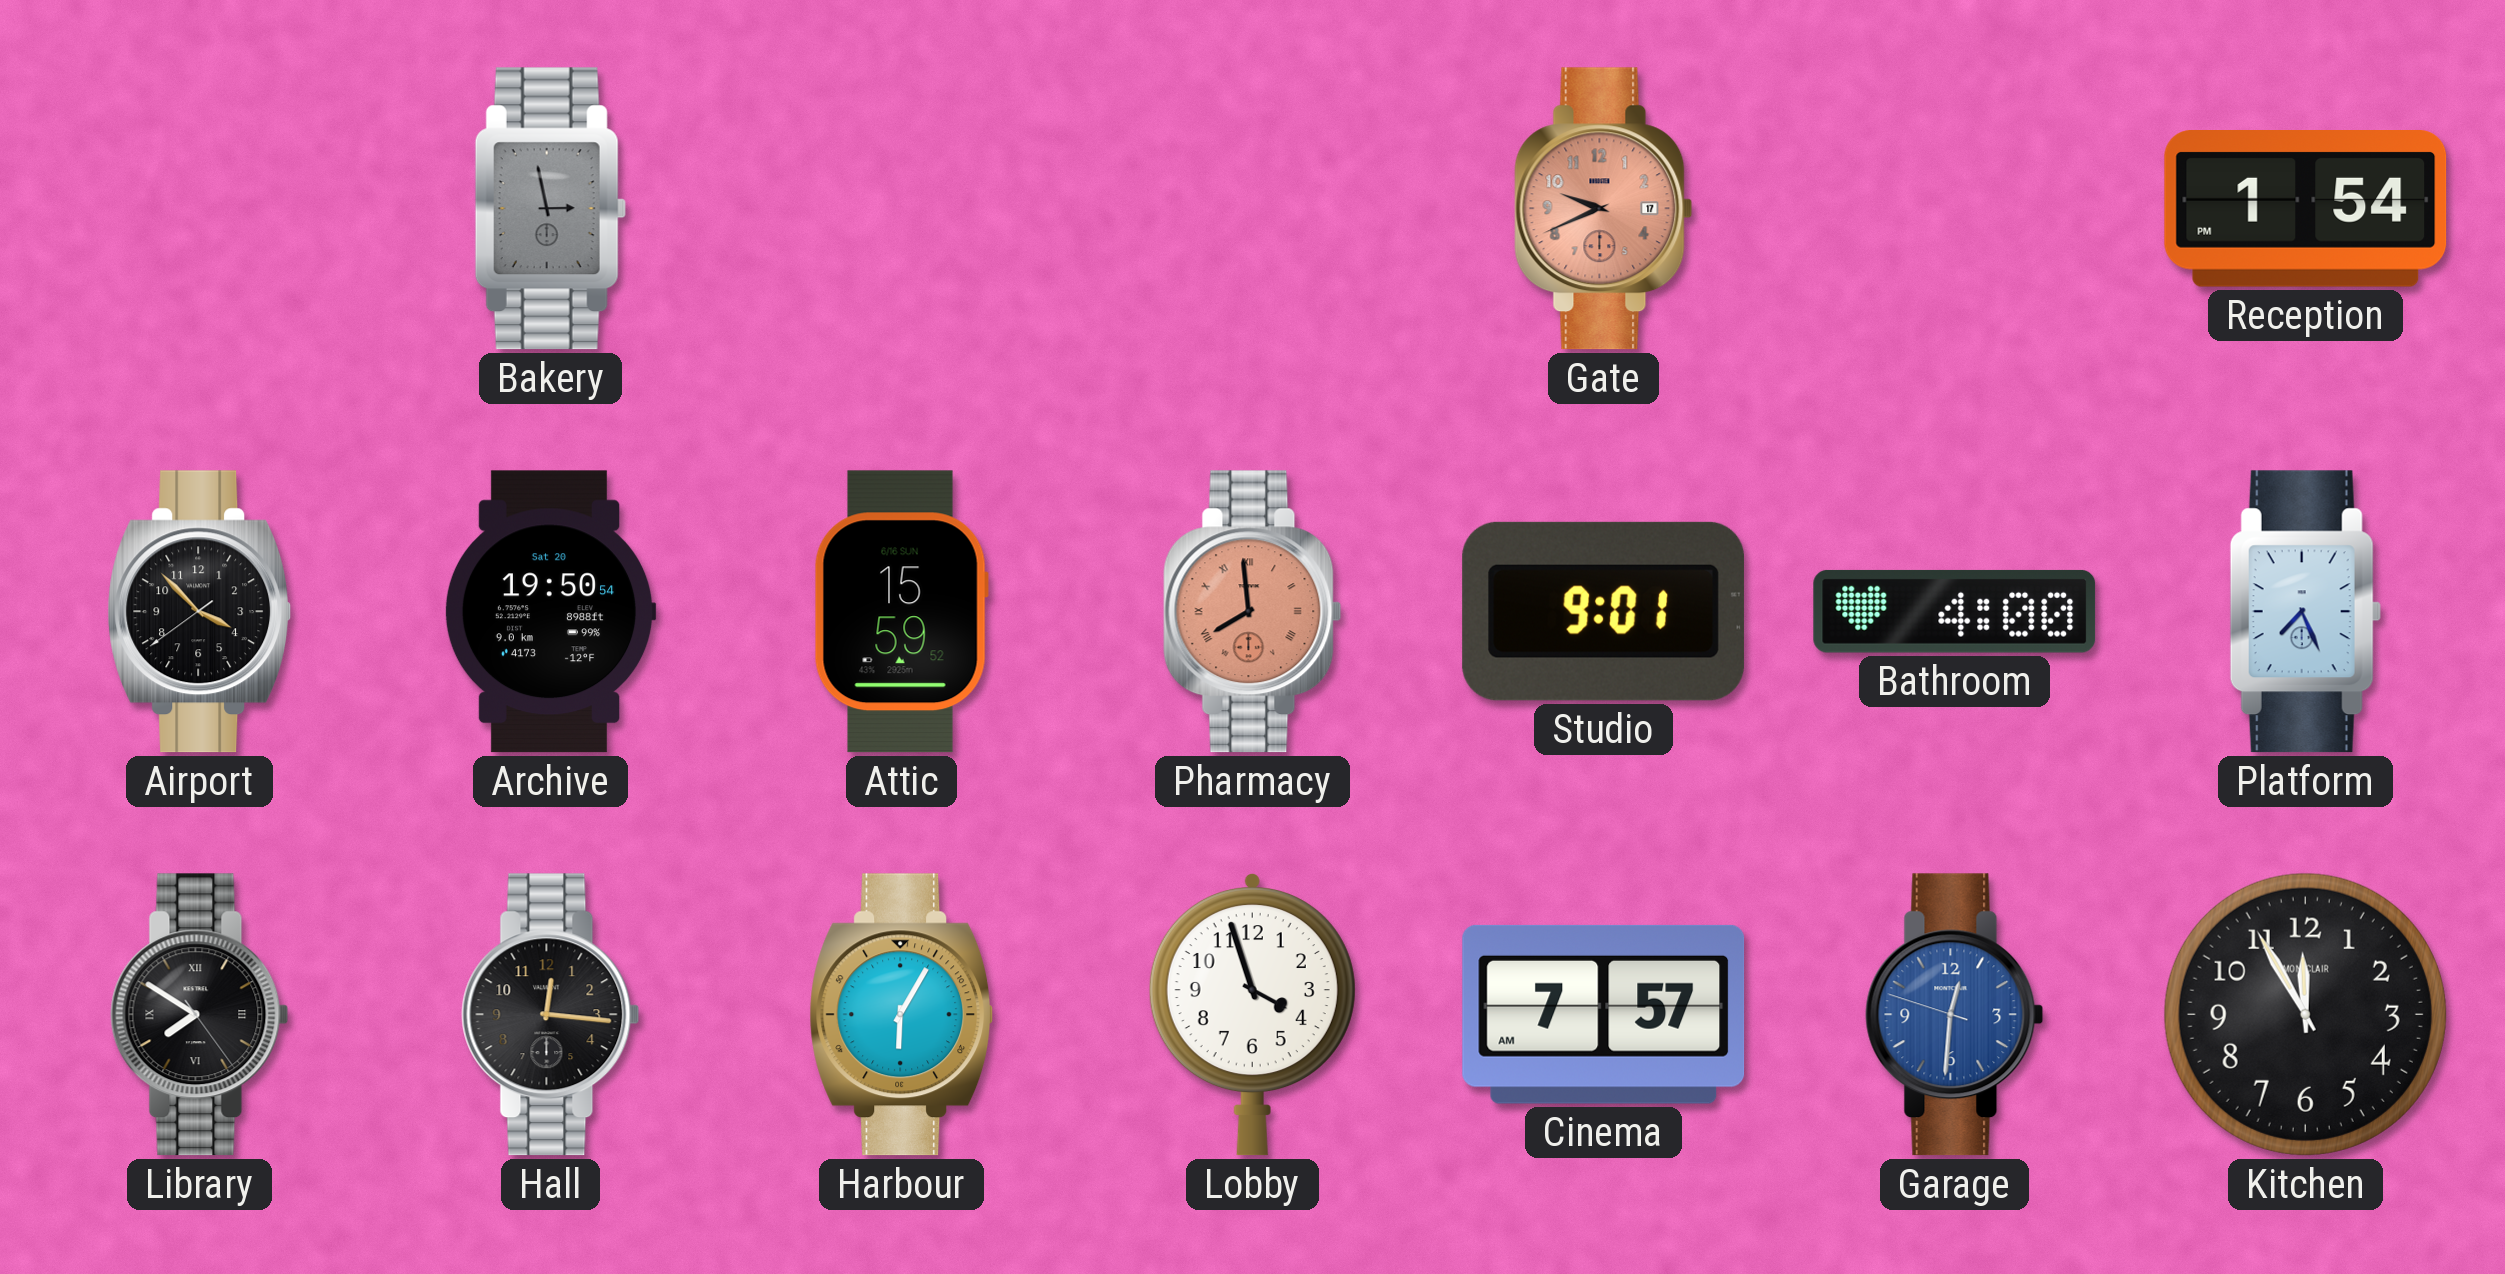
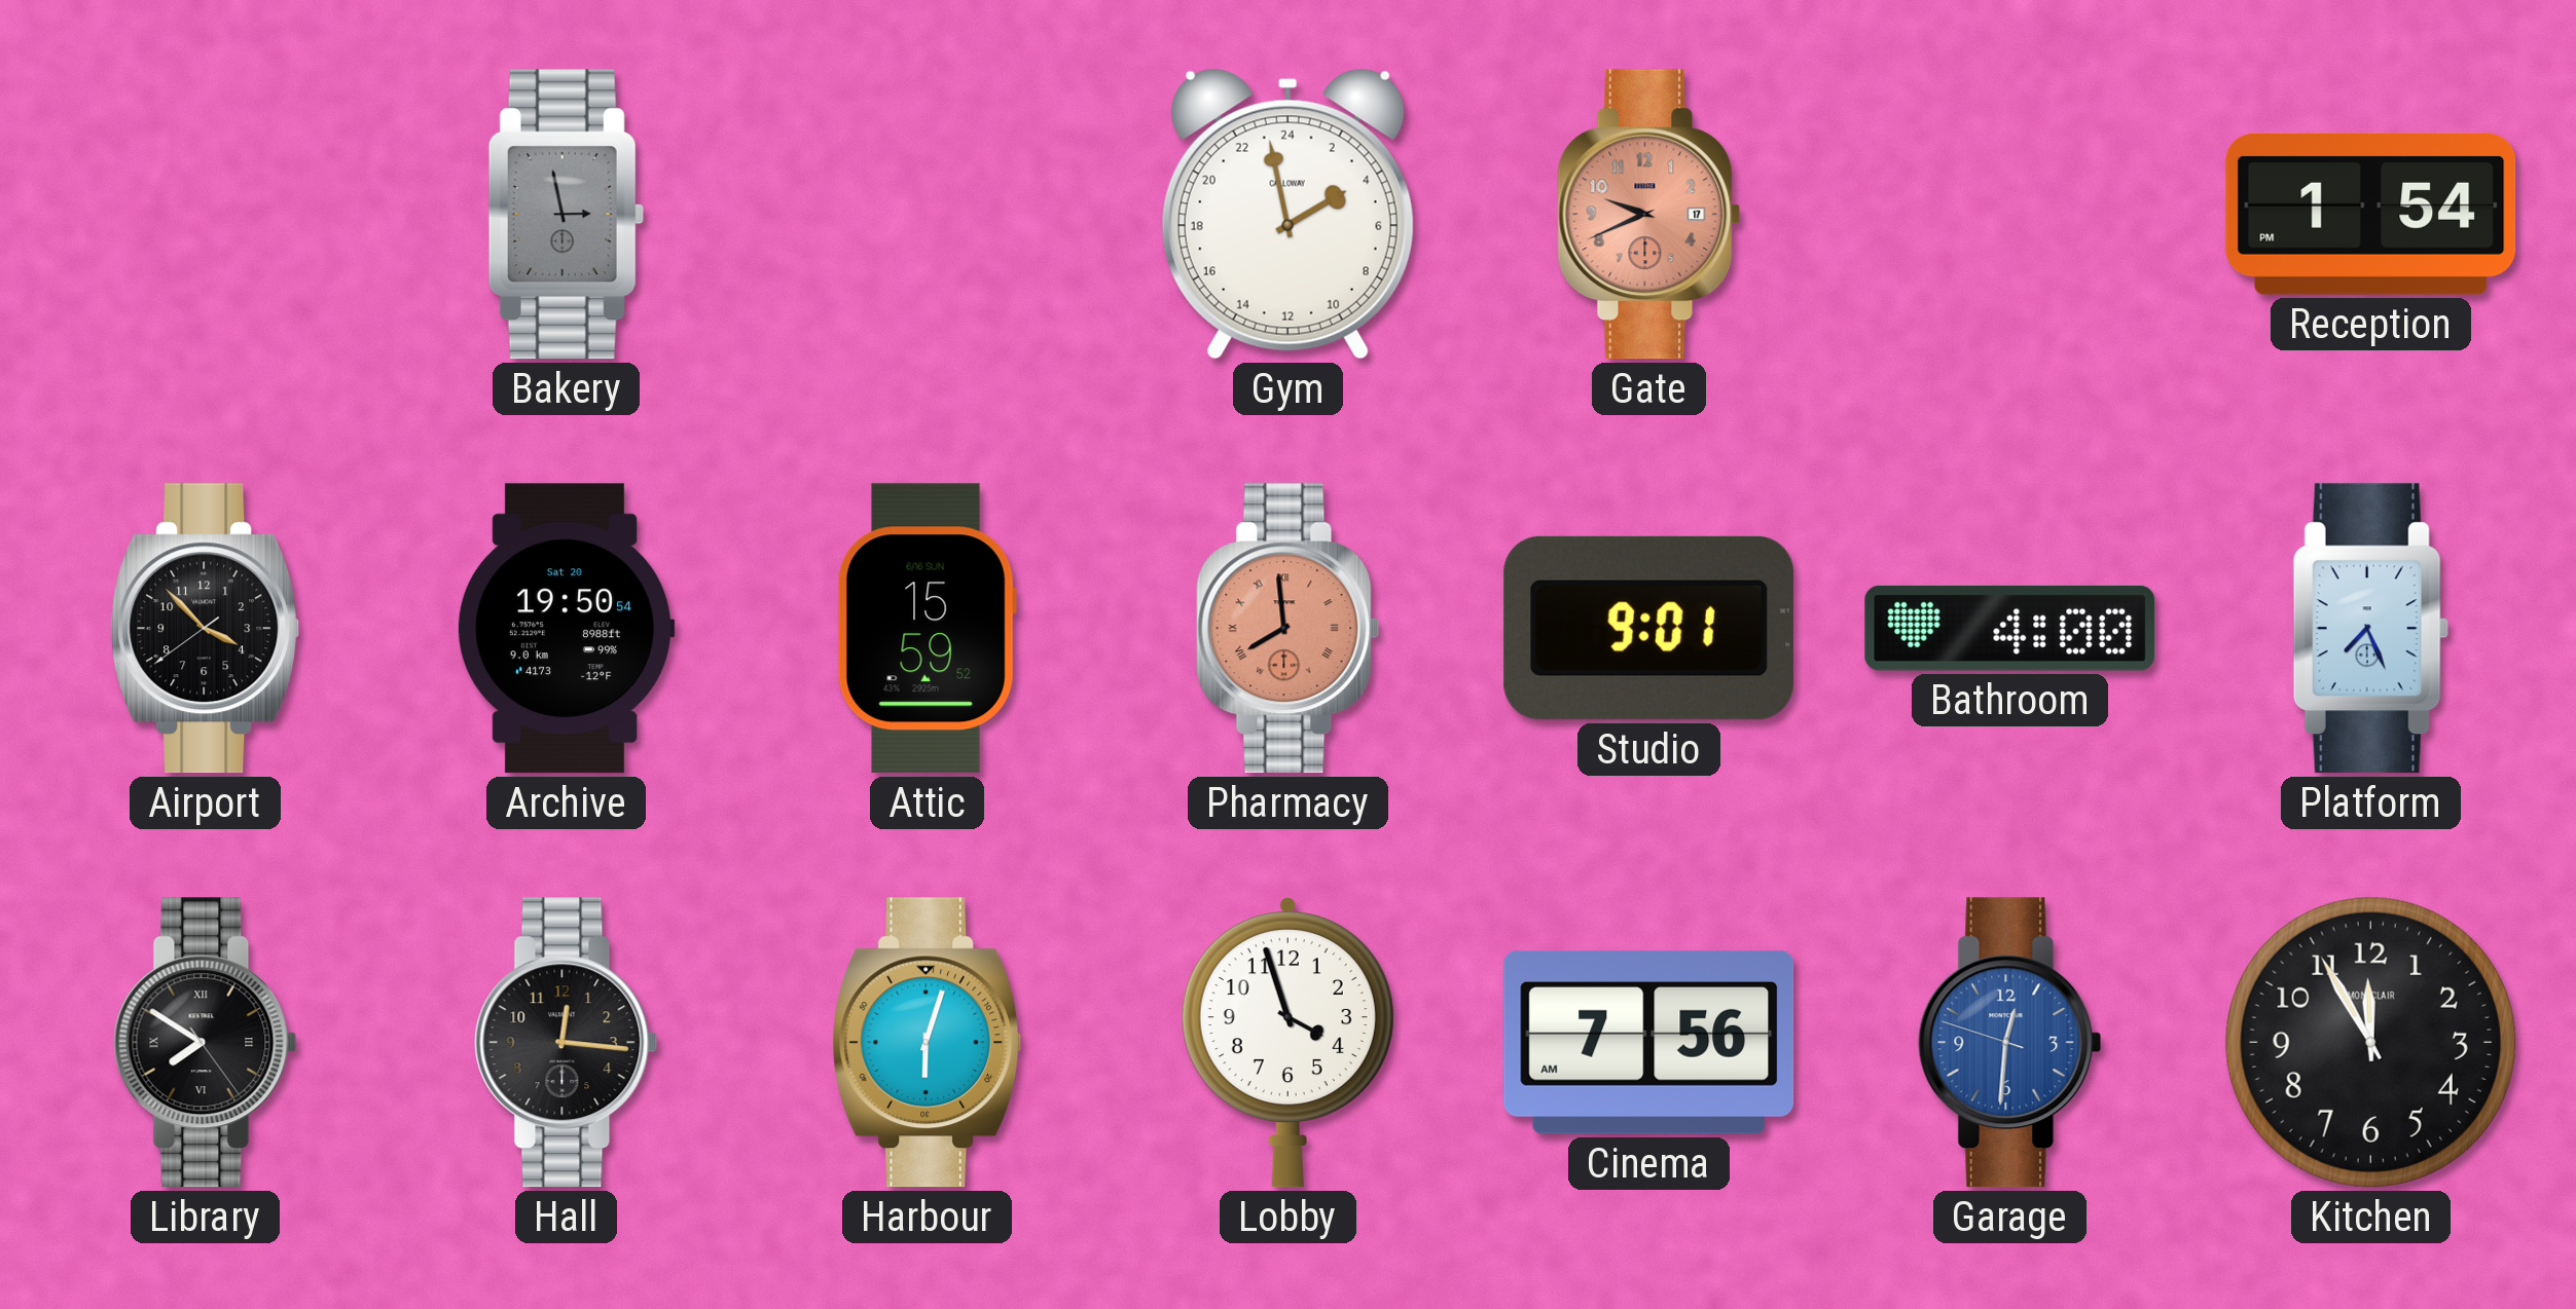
Gym: none -> 3:58
Harbour: 6:05 -> 6:03
Cinema: 7:57 -> 7:56
